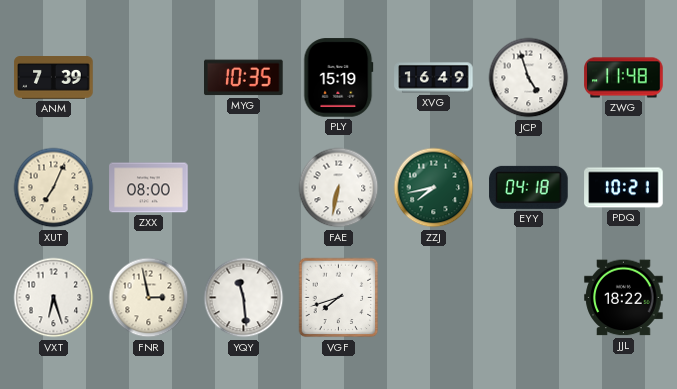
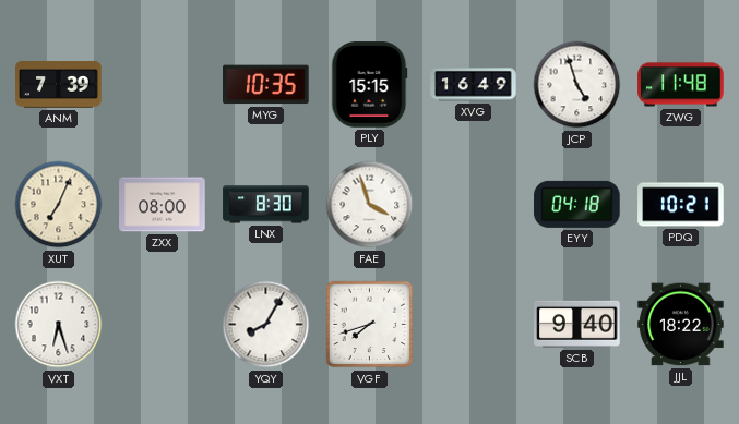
PLY: 15:19 -> 15:15
LNX: none -> 8:30
FAE: 6:32 -> 3:57
ZZJ: 7:43 -> none
FNR: 2:58 -> none
YQY: 11:29 -> 8:05
SCB: none -> 9:40
